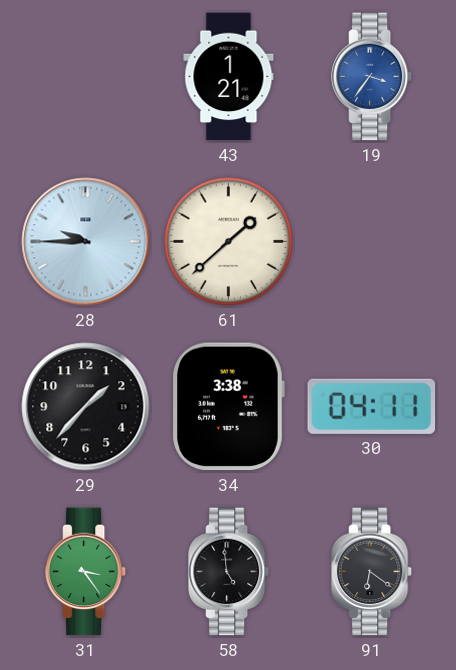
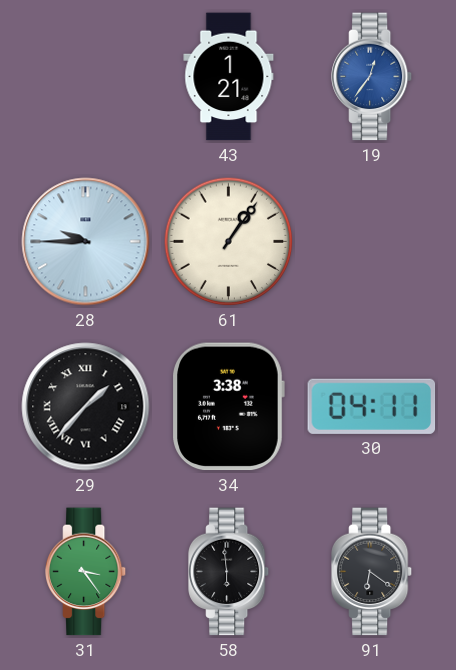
19: 3:36 -> 12:36
61: 1:38 -> 1:06
29 numerals: Arabic -> Roman
58: 4:59 -> 5:59
